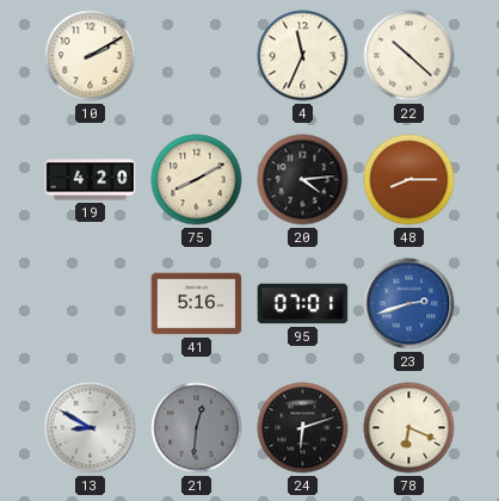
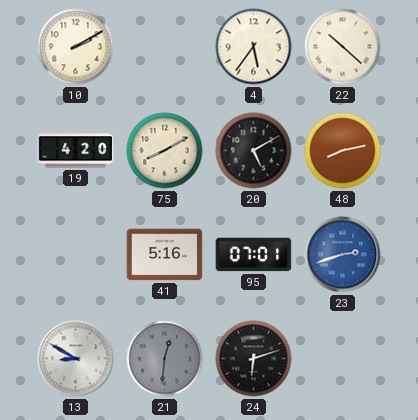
4: 11:34 -> 5:36
20: 4:14 -> 5:10
48: 8:15 -> 8:13
78: 6:19 -> none
